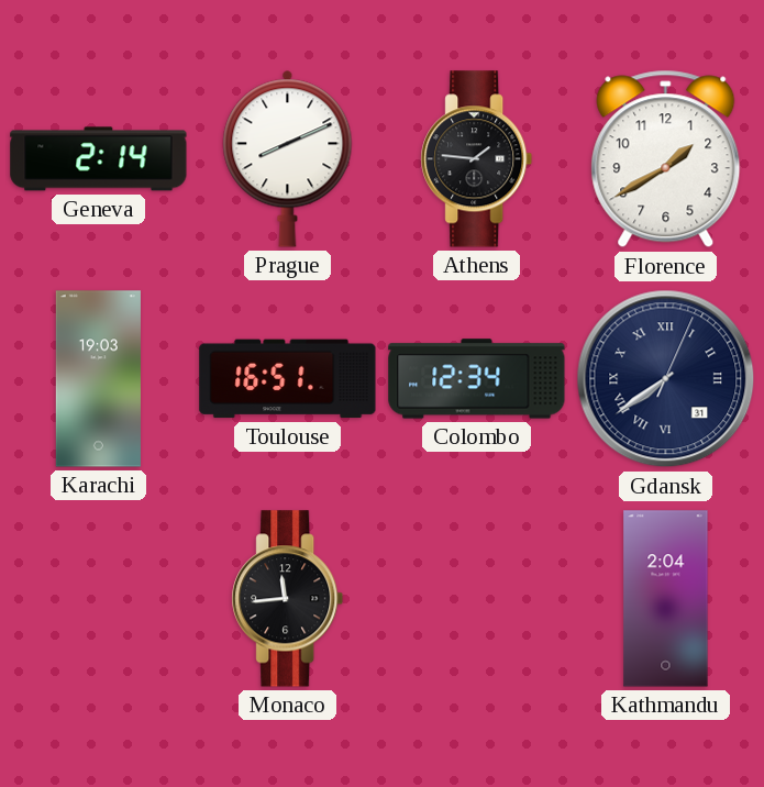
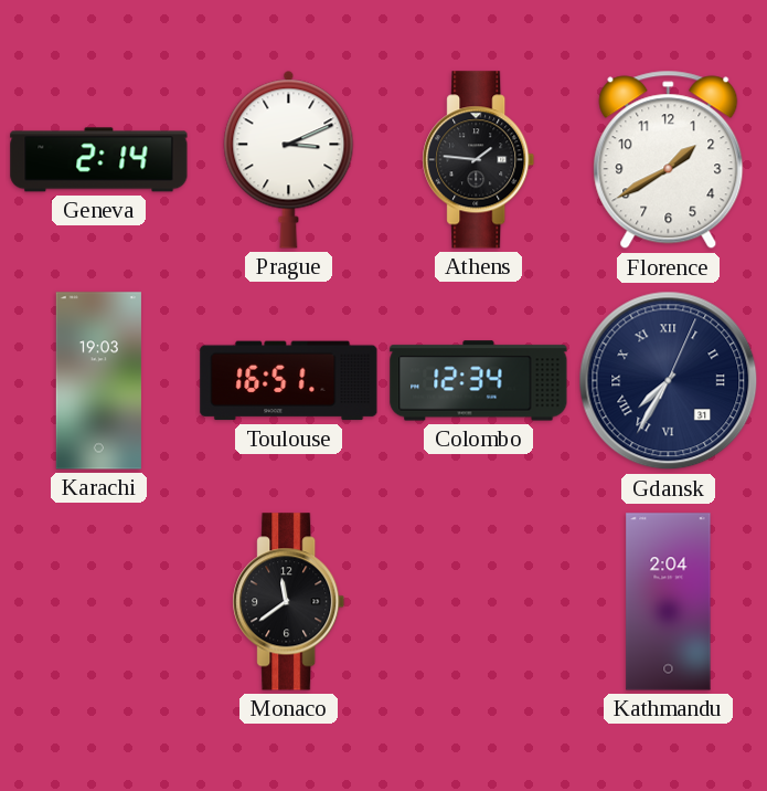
Prague: 8:11 -> 3:11
Gdansk: 7:39 -> 7:35
Monaco: 11:44 -> 11:39
